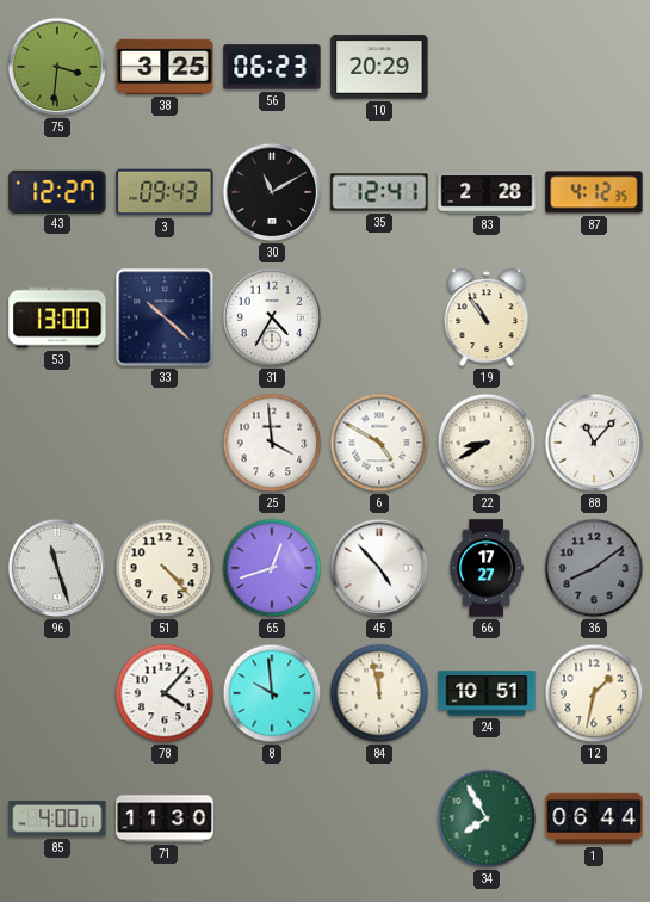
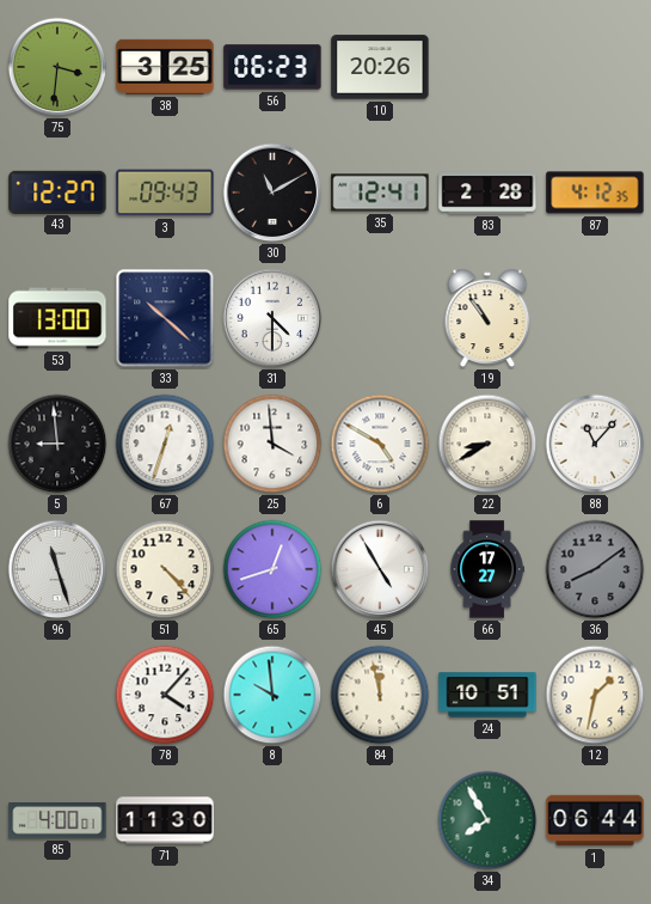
10: 20:29 -> 20:26
31: 4:35 -> 4:30
5: none -> 8:59
67: none -> 12:33
45: 4:53 -> 4:55
